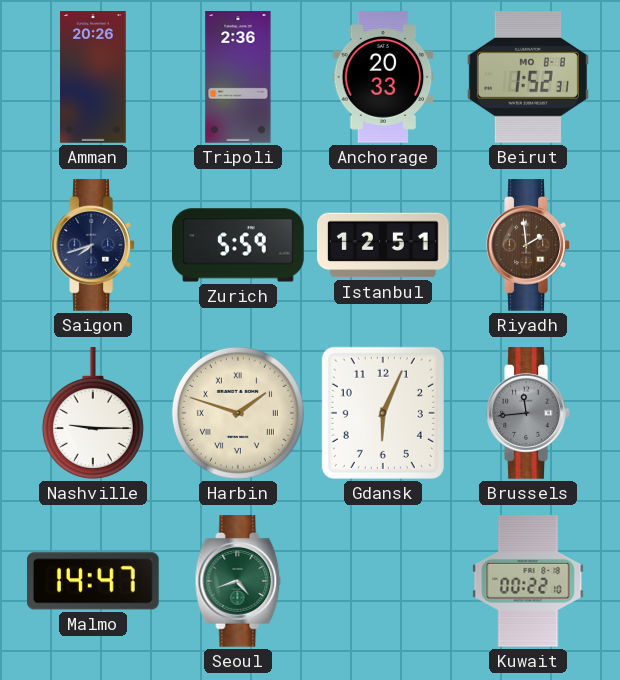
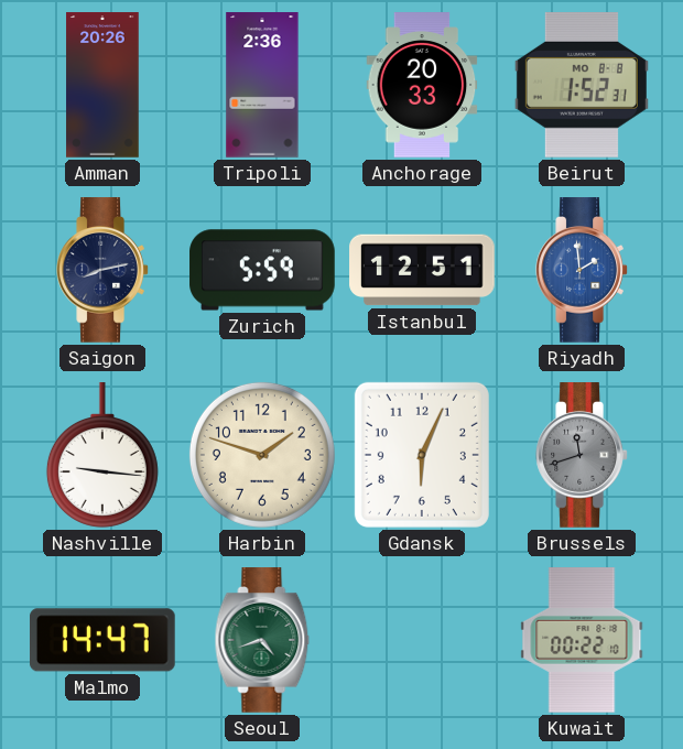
Saigon: 7:42 -> 8:13
Riyadh dial: brown -> blue
Nashville: 9:15 -> 9:16
Harbin numerals: Roman -> Arabic
Brussels: 11:44 -> 11:42
